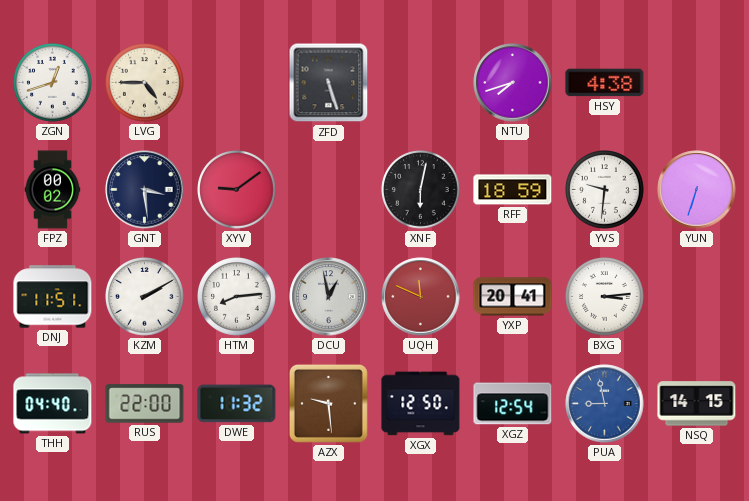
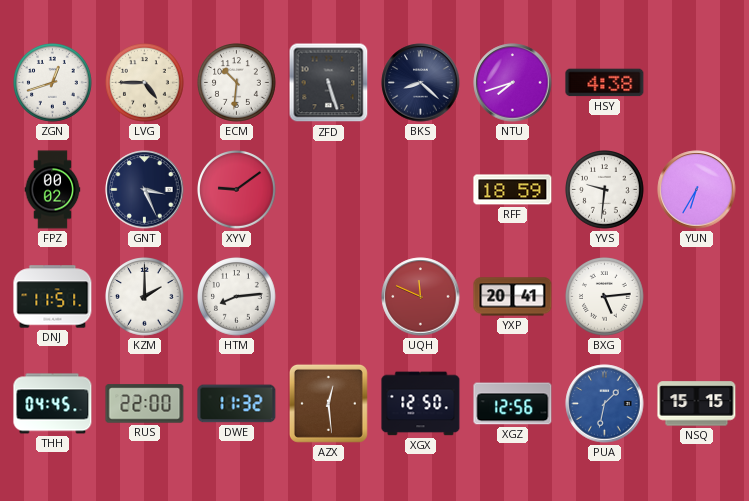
ECM: none -> 10:31
BKS: none -> 8:22
GNT: 3:29 -> 3:26
XNF: 6:02 -> none
YUN: 6:33 -> 6:35
KZM: 2:10 -> 2:00
DCU: 12:58 -> none
BXG: 3:14 -> 5:14
THH: 04:40 -> 04:45
AZX: 9:29 -> 12:29
XGZ: 12:54 -> 12:56
PUA: 8:58 -> 1:32
NSQ: 14:15 -> 15:15
